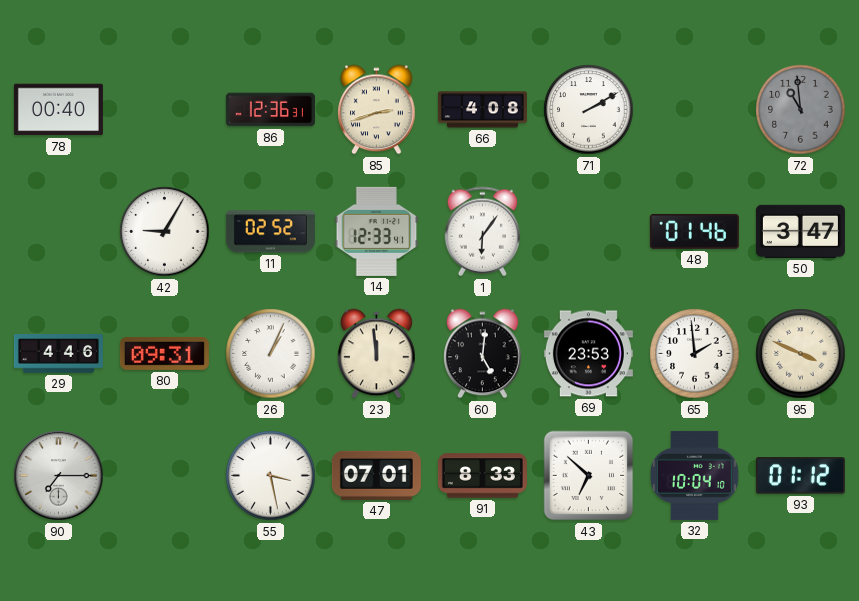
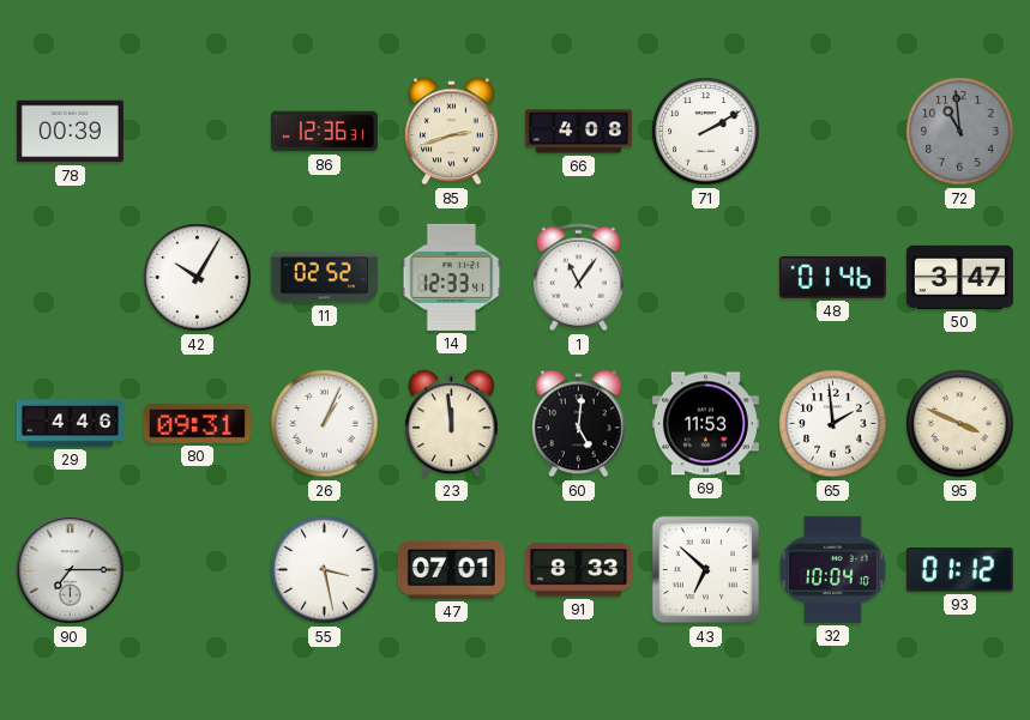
78: 00:40 -> 00:39
42: 9:05 -> 10:05
1: 6:06 -> 11:06
69: 23:53 -> 11:53
